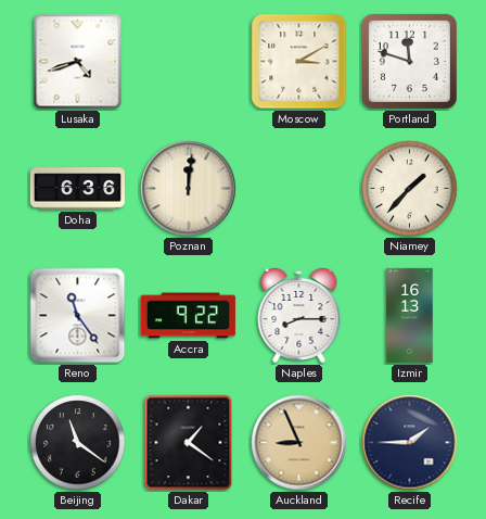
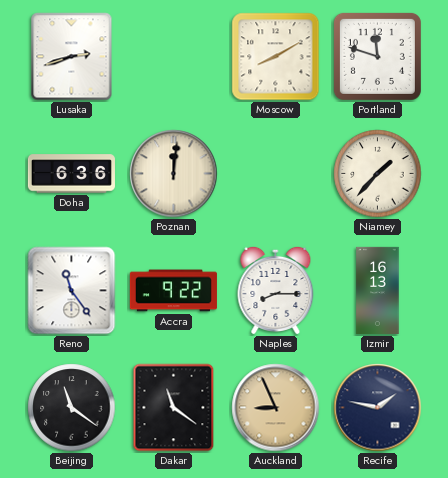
Lusaka: 4:42 -> 2:42
Moscow: 3:10 -> 8:10
Dakar: 1:21 -> 11:21
Recife: 1:45 -> 1:47
